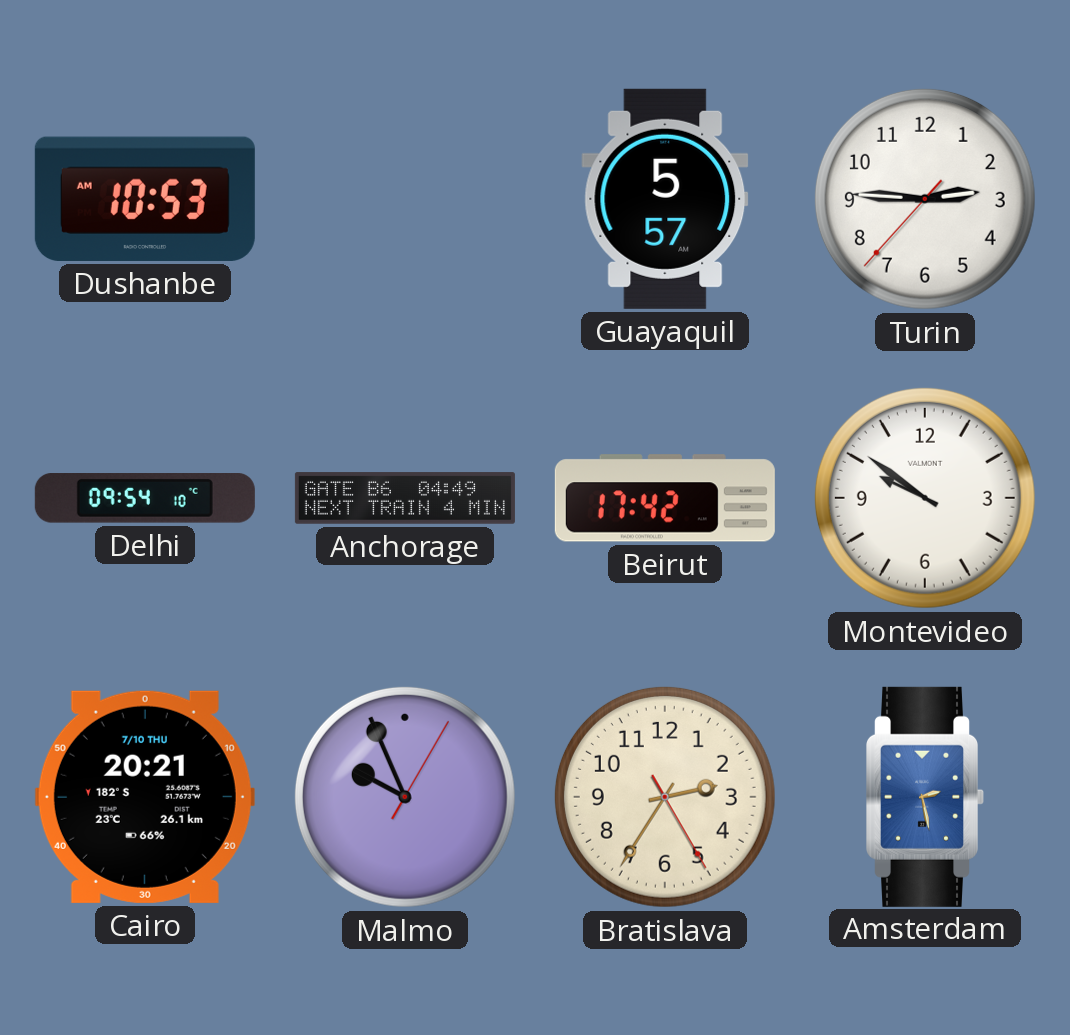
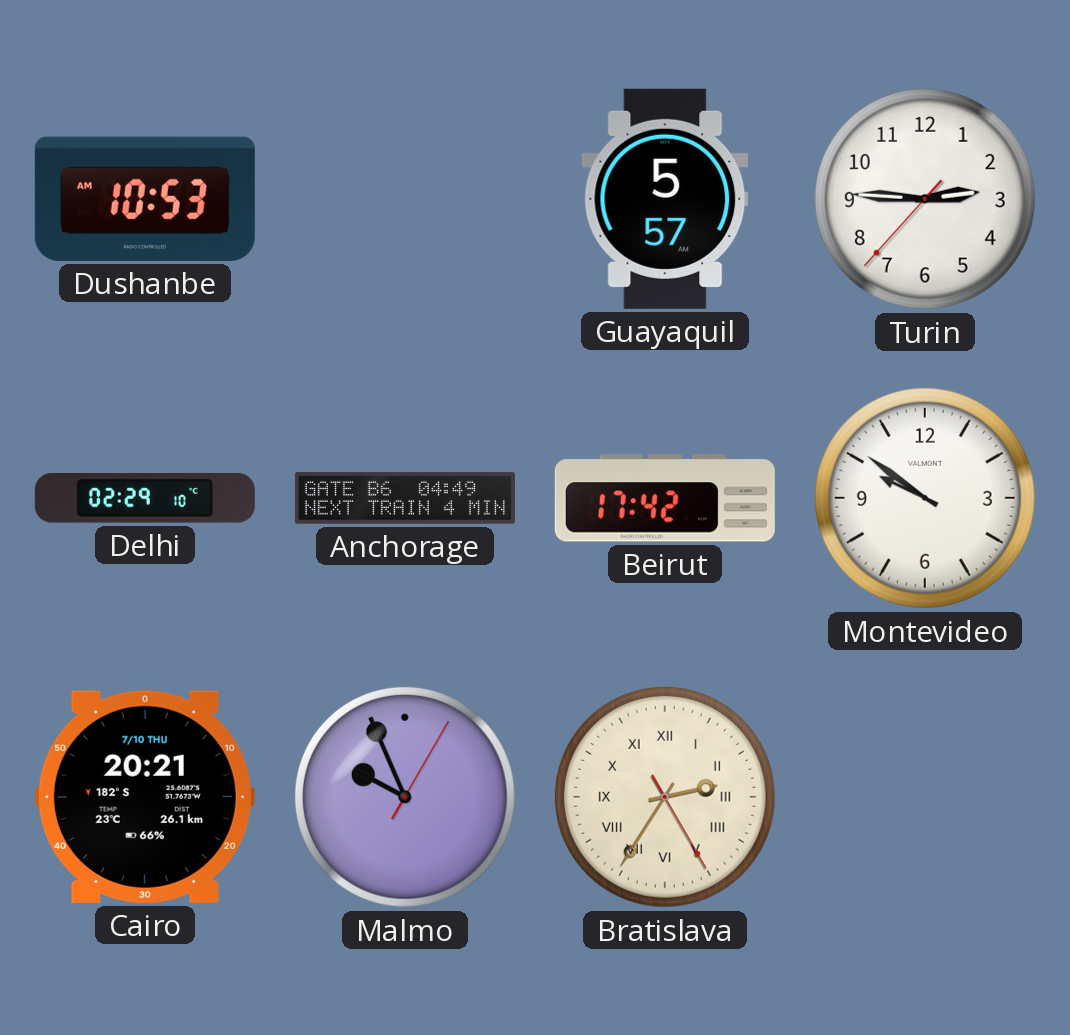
Delhi: 09:54 -> 02:29
Bratislava numerals: Arabic -> Roman
Amsterdam: 2:28 -> none
